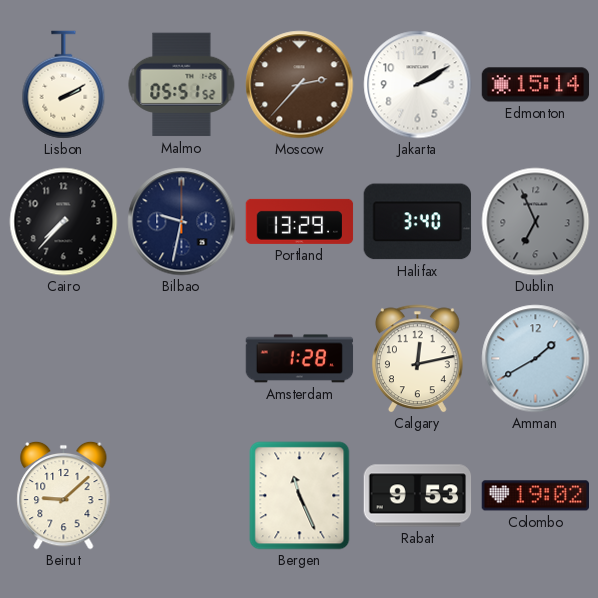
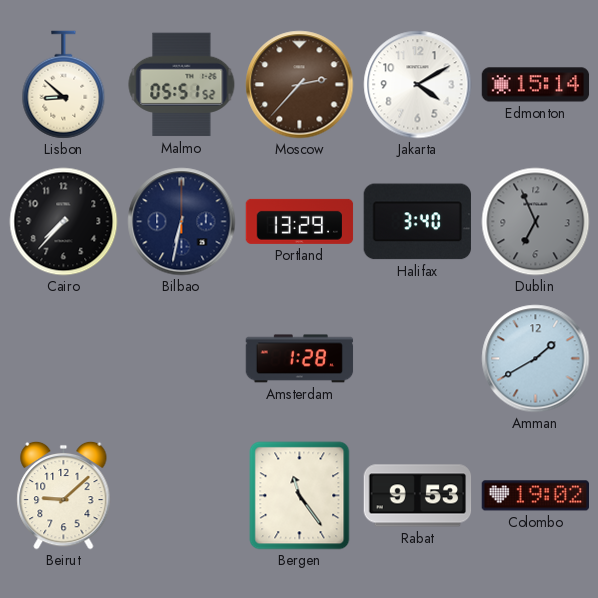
Lisbon: 2:10 -> 8:52
Jakarta: 2:10 -> 4:10
Bilbao: 9:32 -> 6:32
Calgary: 12:13 -> none
Bergen: 11:26 -> 11:24
